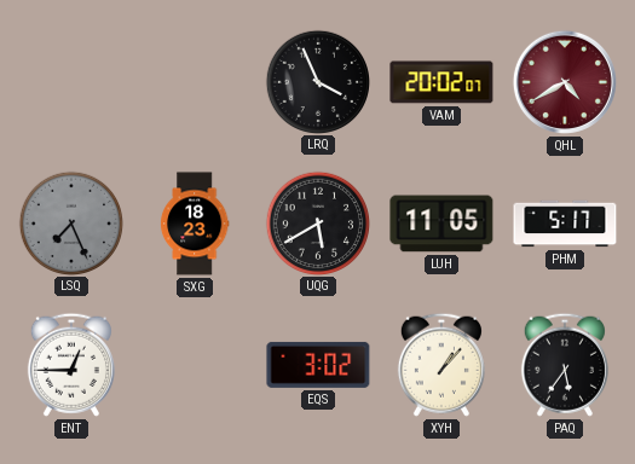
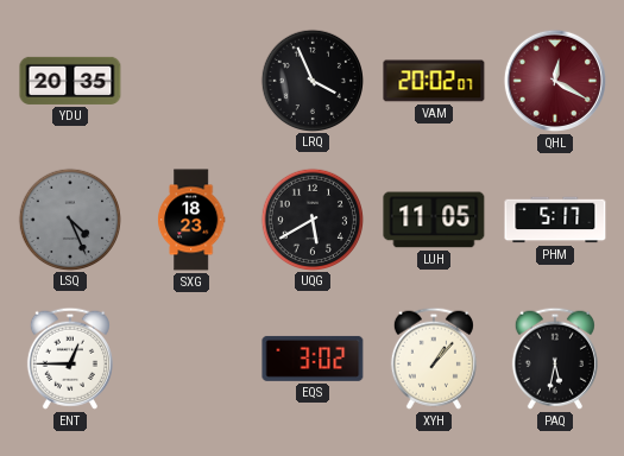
YDU: none -> 20:35
QHL: 4:40 -> 12:20
LSQ: 7:26 -> 4:26
PAQ: 5:36 -> 5:32
